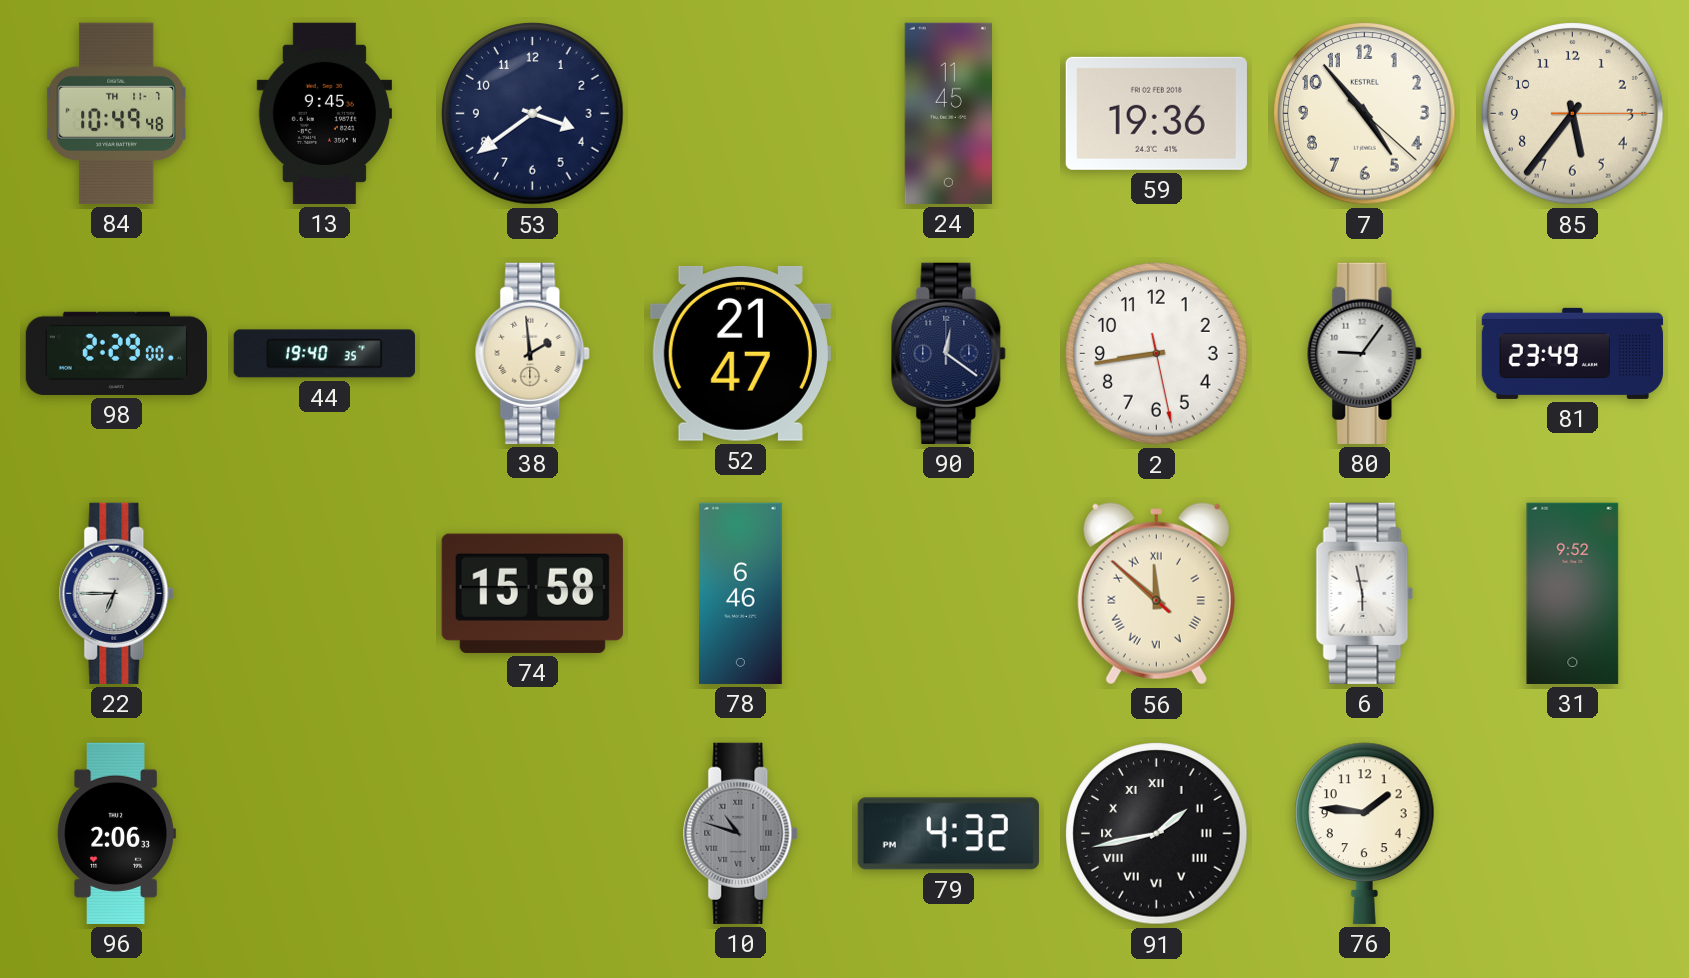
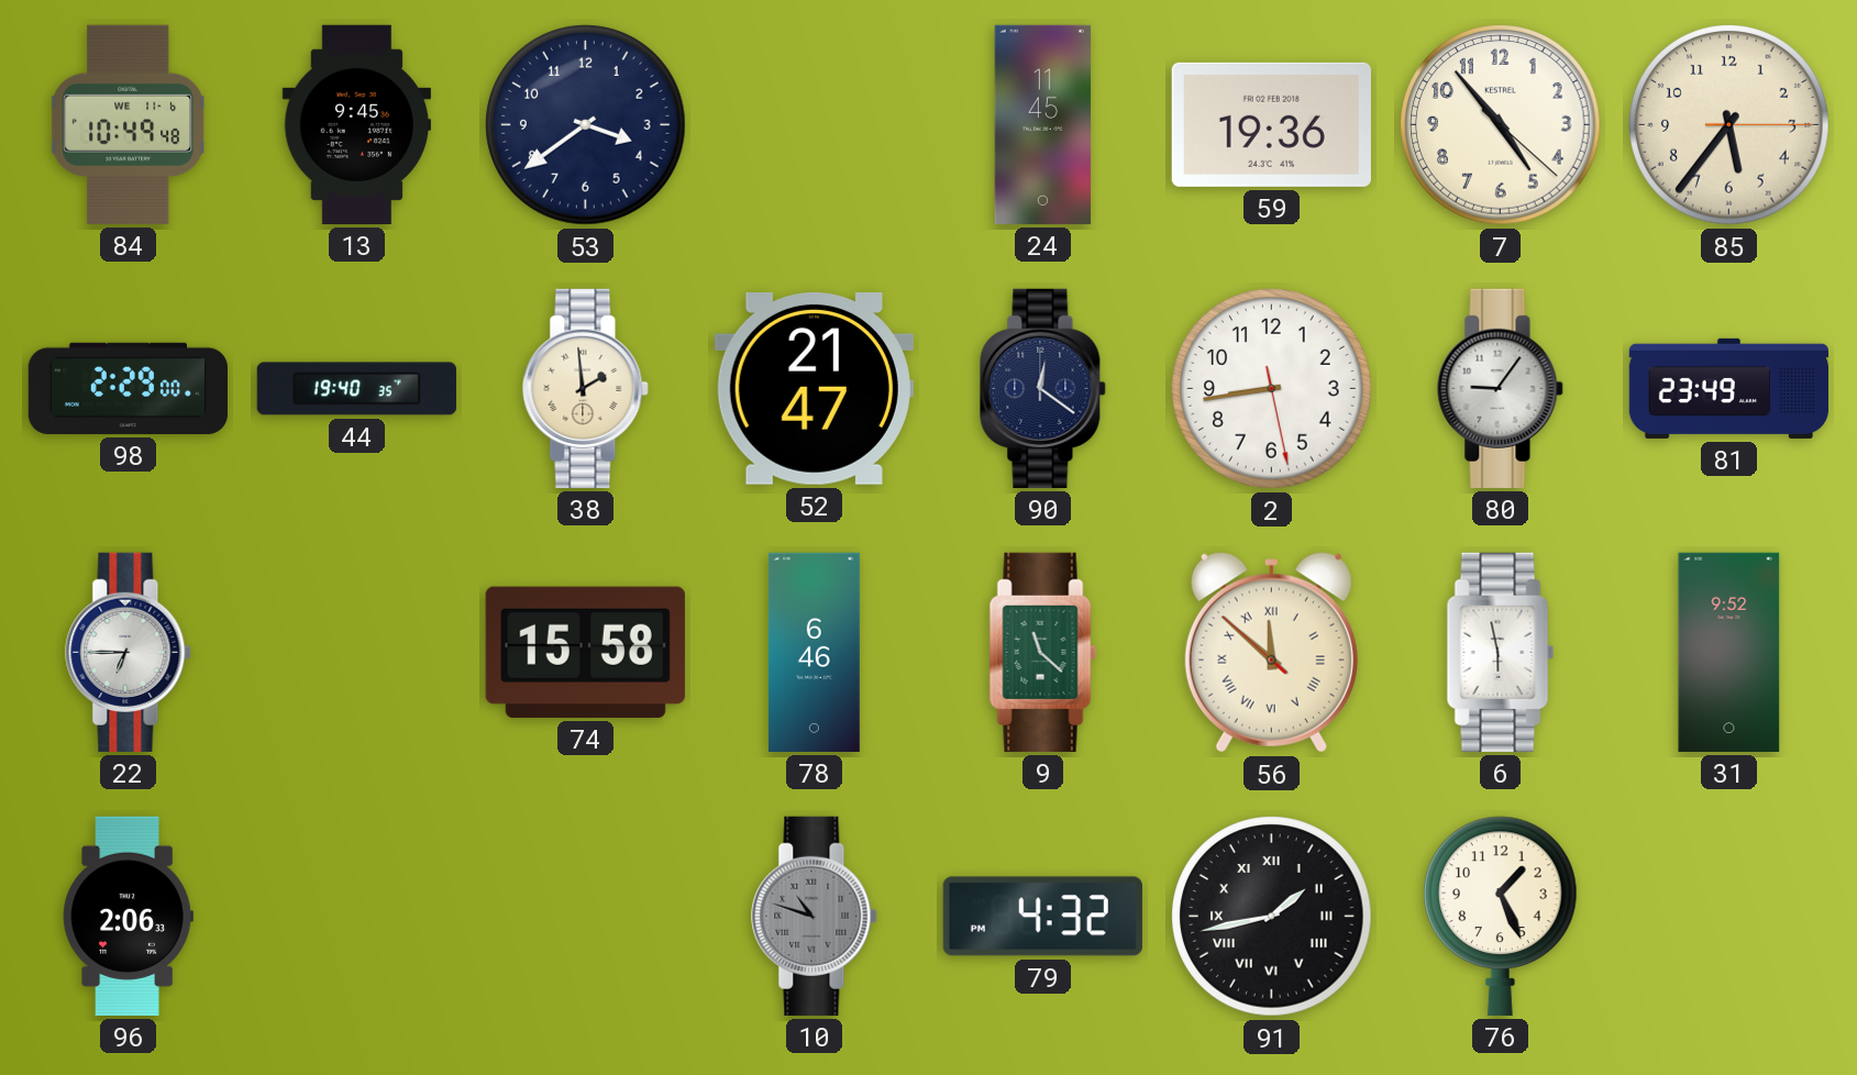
84 date: TH 11-7 -> WE 11-6
9: none -> 11:22
76: 1:46 -> 1:26
